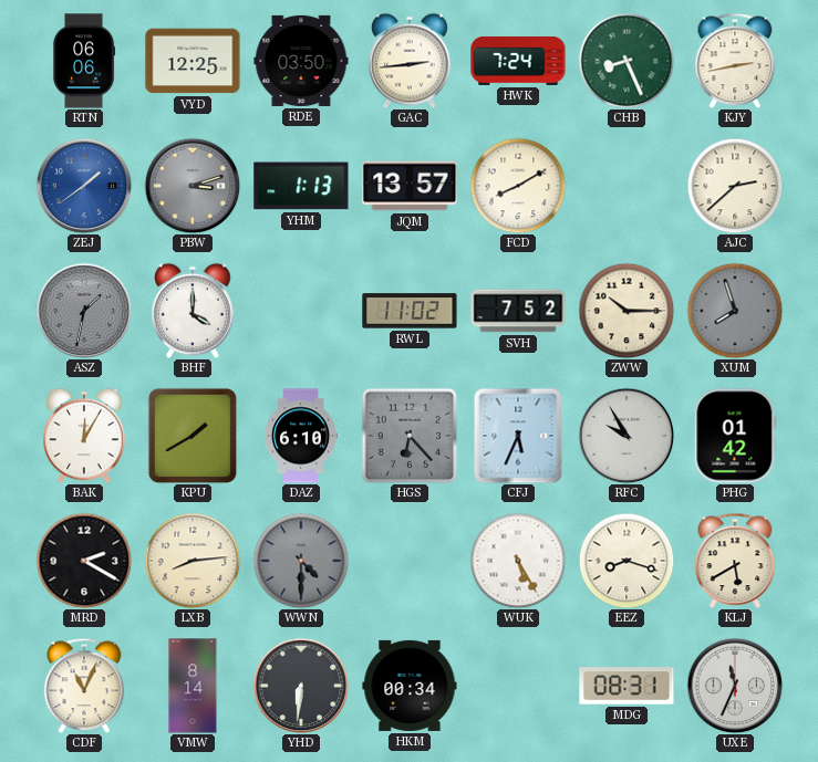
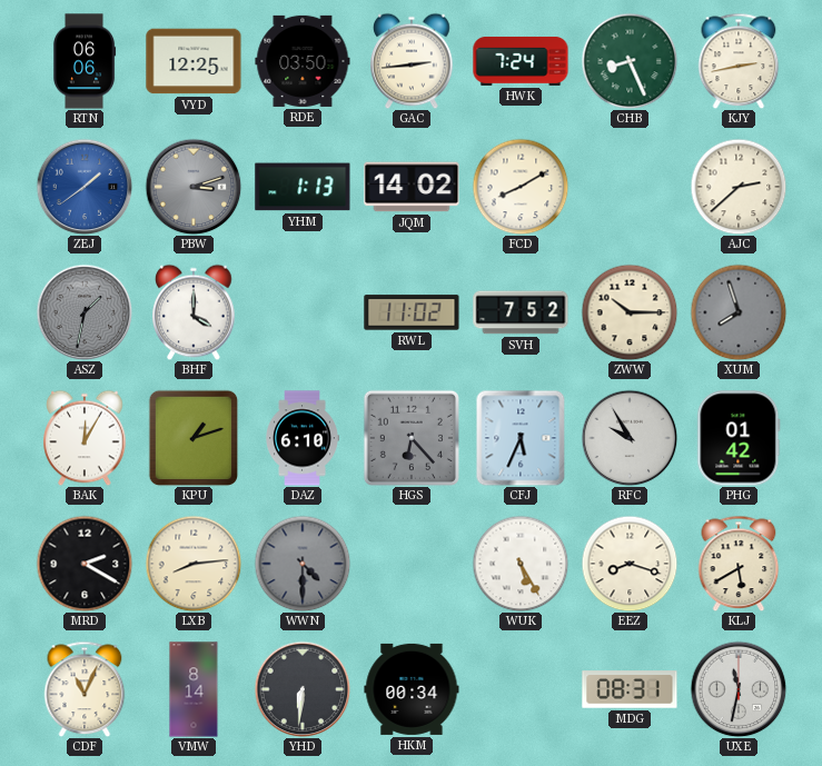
JQM: 13:57 -> 14:02
KPU: 1:40 -> 1:12
UXE: 11:34 -> 11:32
